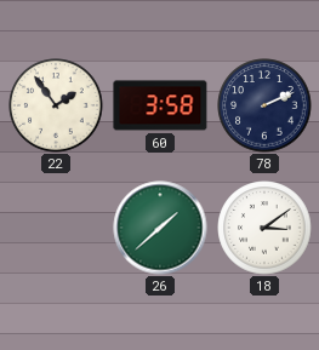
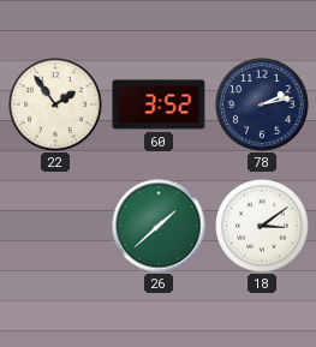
60: 3:58 -> 3:52
78: 2:11 -> 2:13
